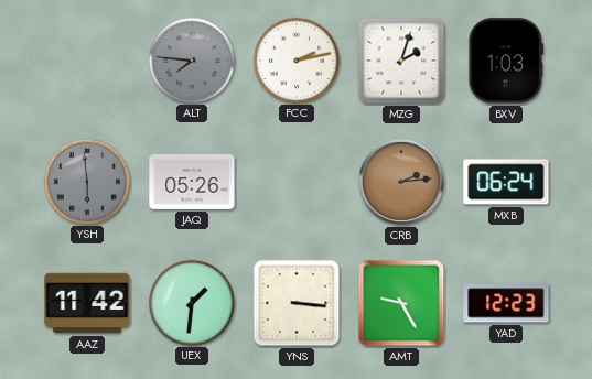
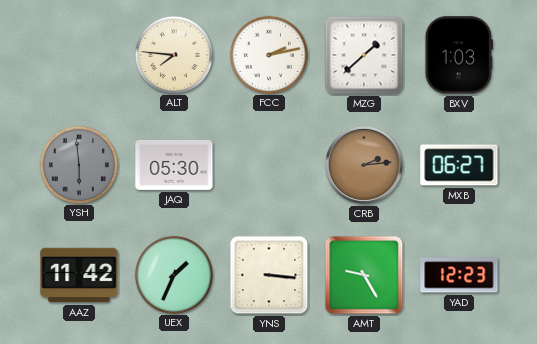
ALT dial: grey -> cream
MZG: 2:03 -> 1:38
JAQ: 05:26 -> 05:30
MXB: 06:24 -> 06:27
UEX: 1:31 -> 1:34
